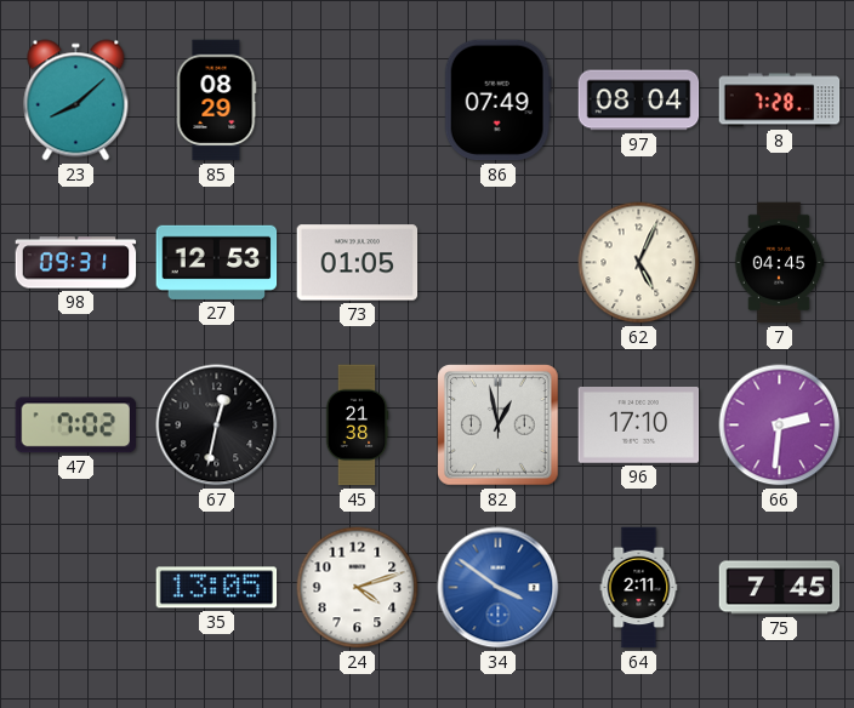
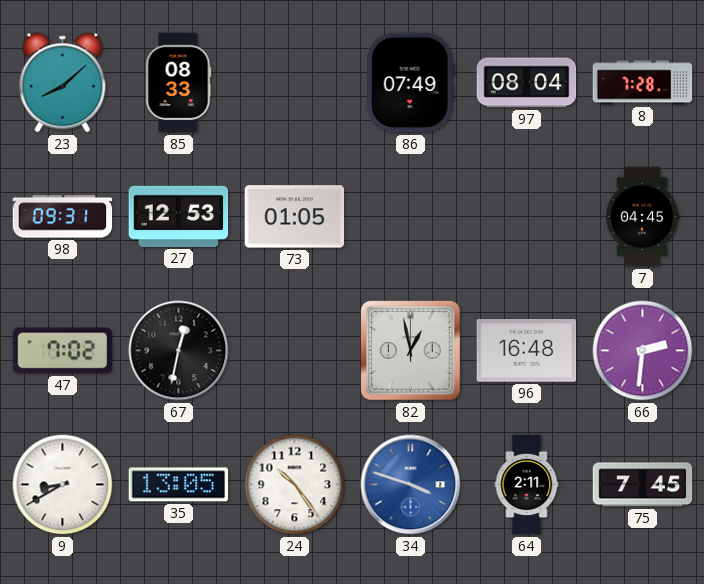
85: 08:29 -> 08:33
62: 5:04 -> none
45: 21:38 -> none
96: 17:10 -> 16:48
9: none -> 8:40
24: 4:12 -> 10:24
34: 3:51 -> 3:48
